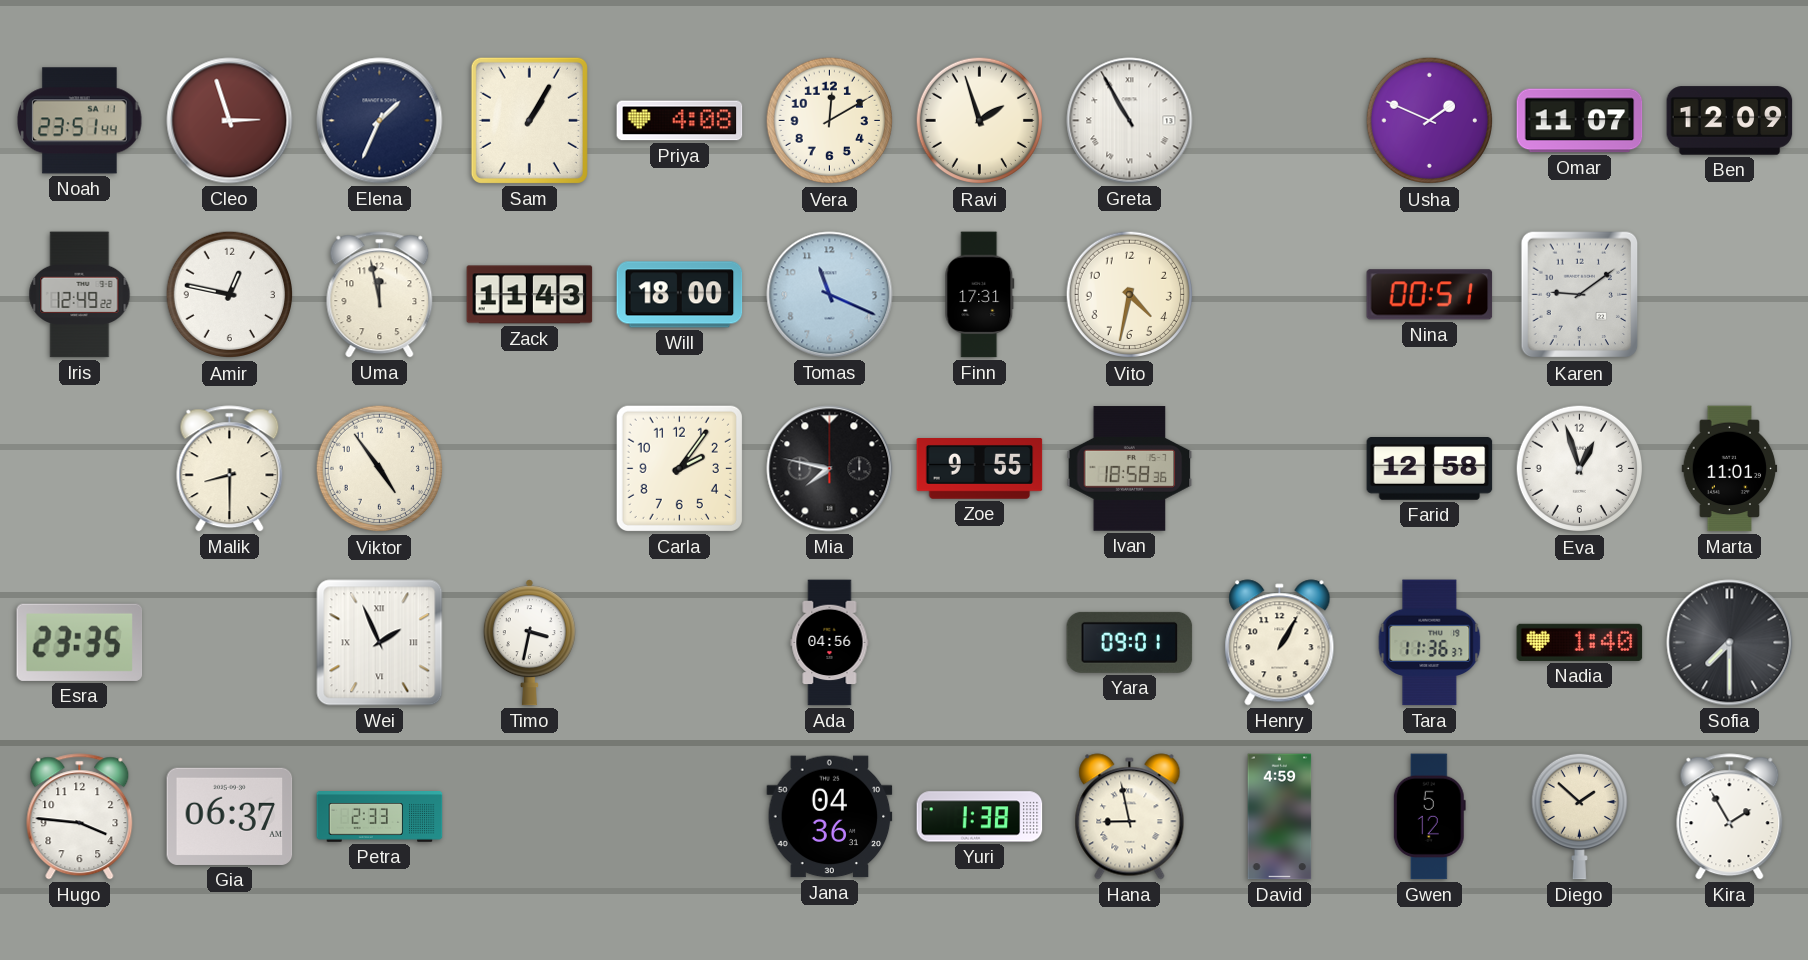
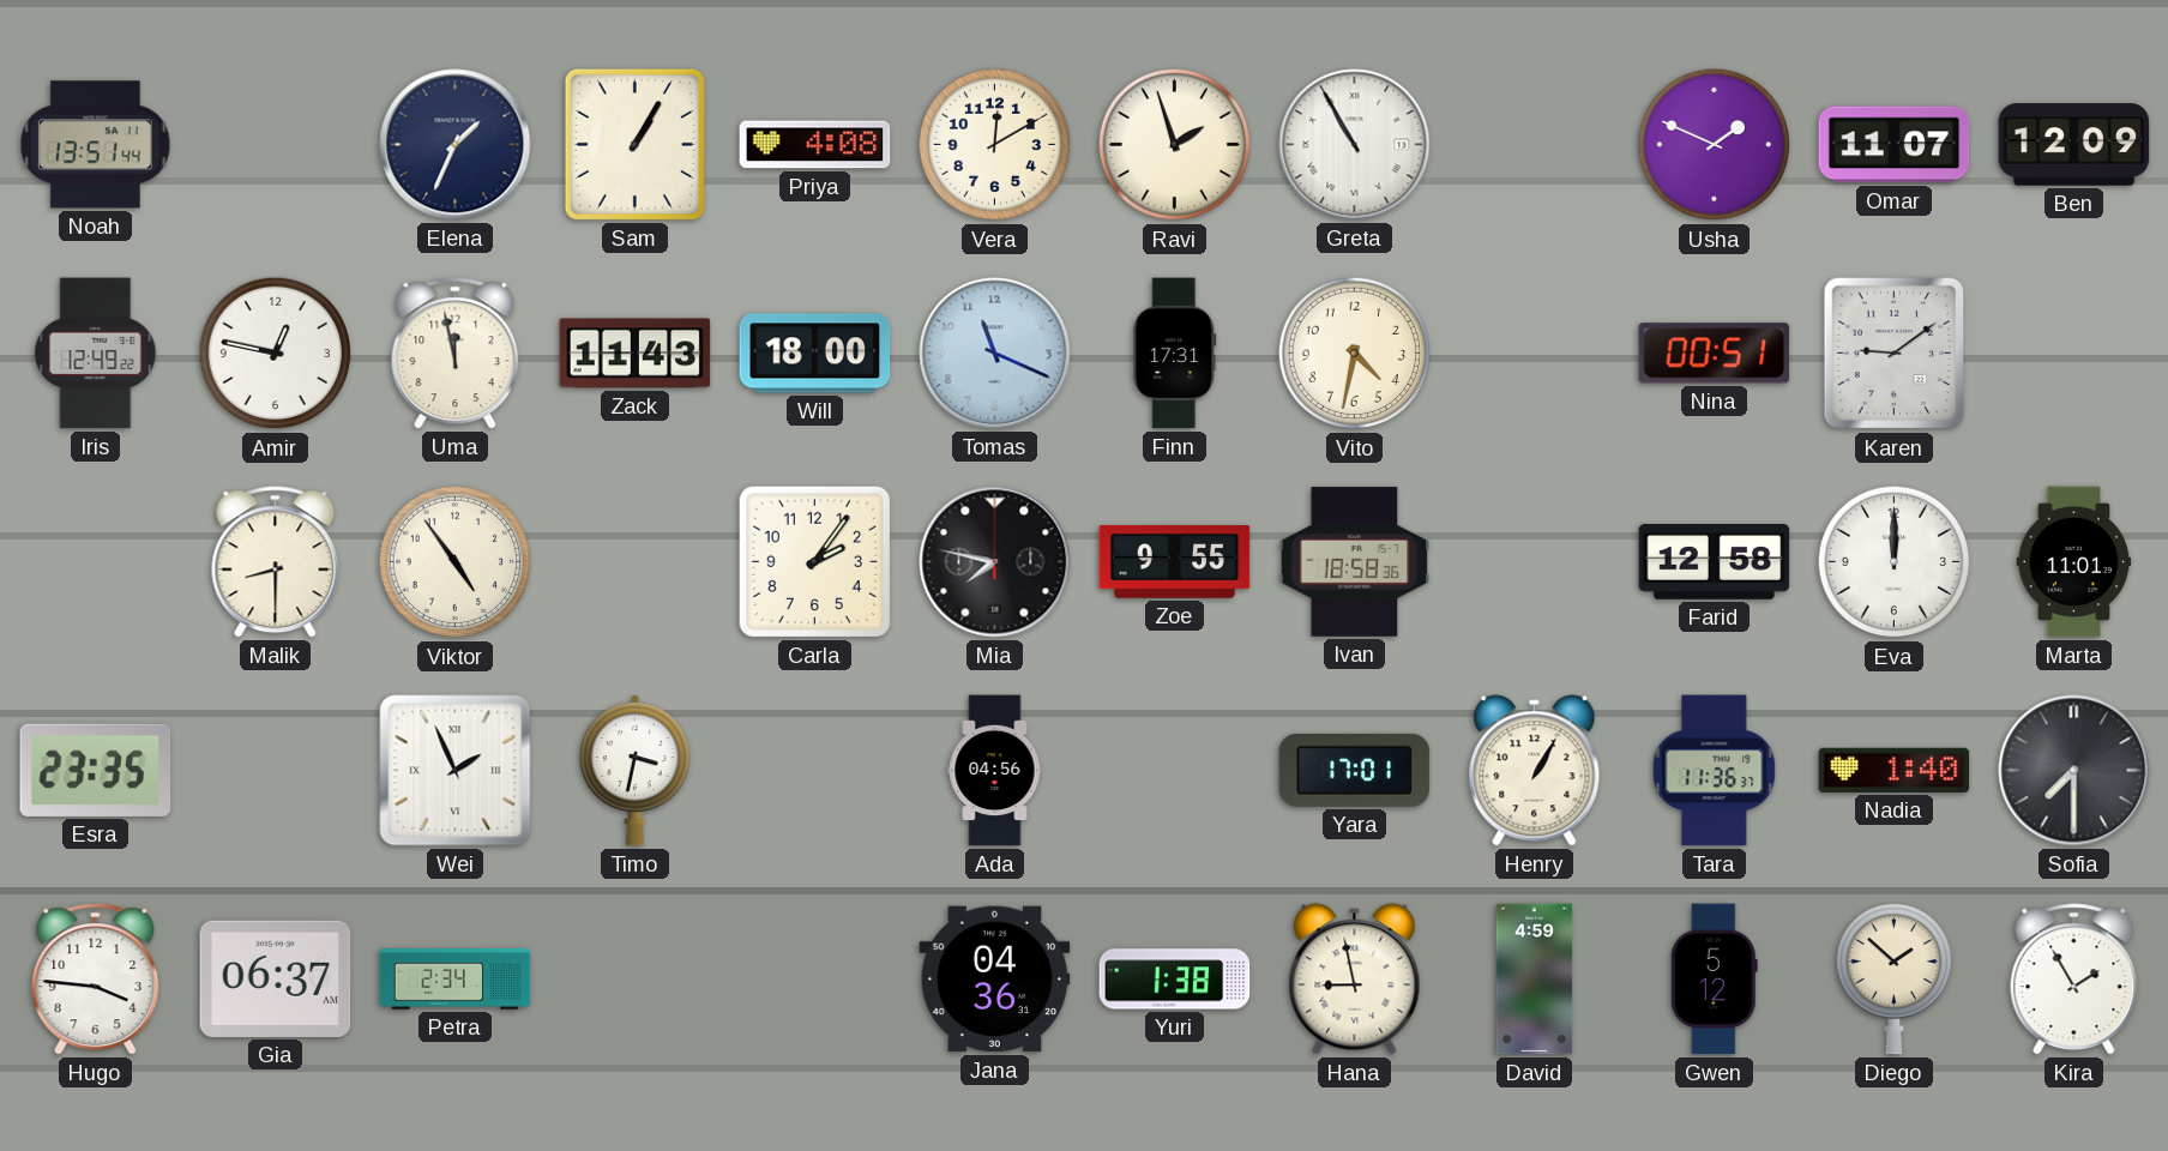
Noah: 23:51 -> 13:51
Cleo: 2:57 -> none
Eva: 12:57 -> 12:00
Yara: 09:01 -> 17:01
Petra: 2:33 -> 2:34
